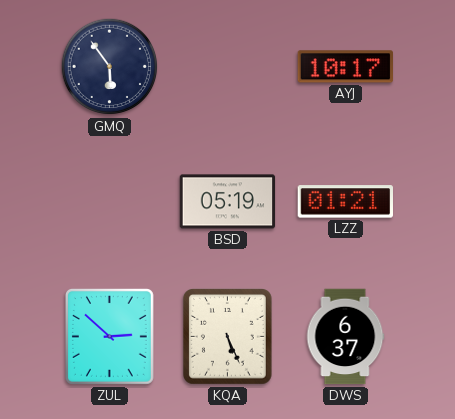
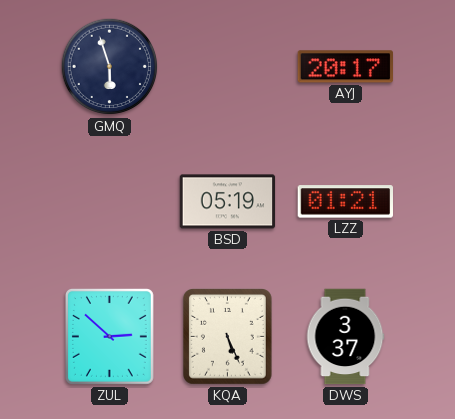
GMQ: 5:54 -> 5:57
AYJ: 10:17 -> 20:17
DWS: 6:37 -> 3:37
